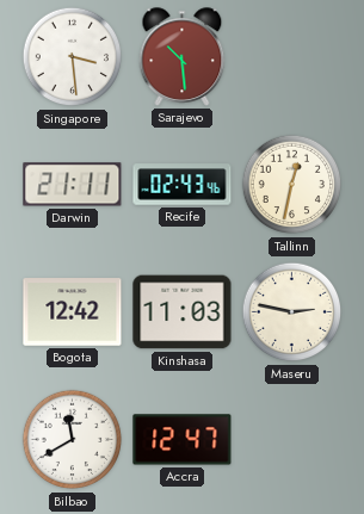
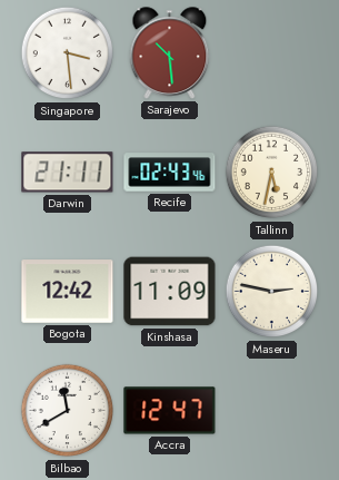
Tallinn: 12:32 -> 5:32
Kinshasa: 11:03 -> 11:09
